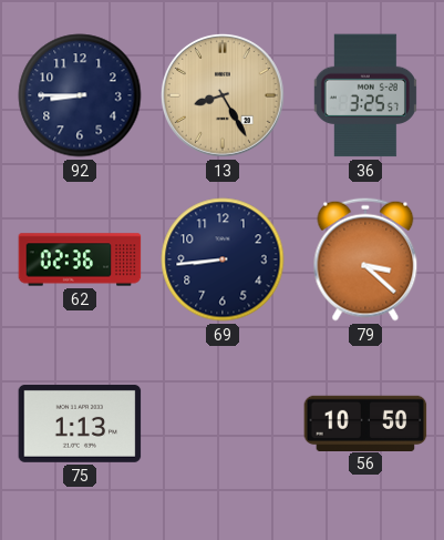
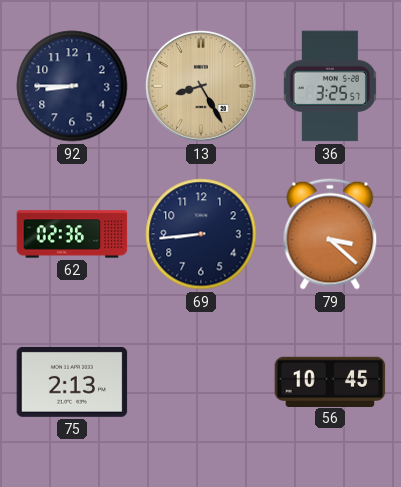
75: 1:13 -> 2:13
56: 10:50 -> 10:45
